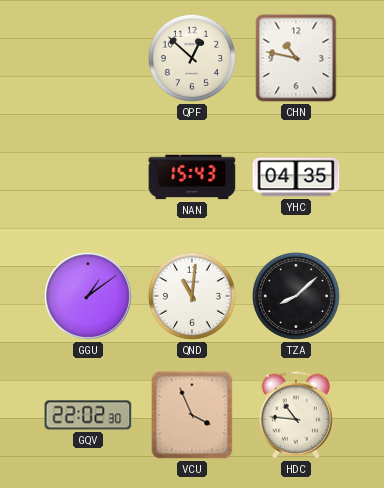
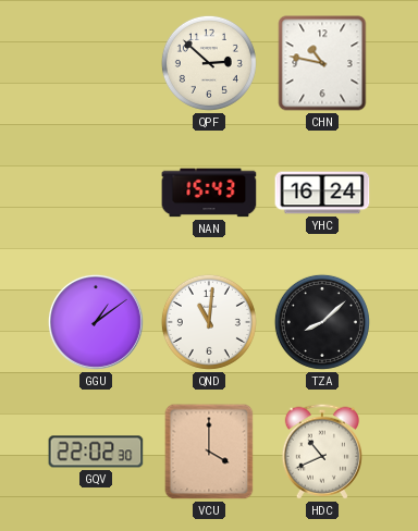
QPF: 12:52 -> 2:52
YHC: 04:35 -> 16:24
VCU: 3:56 -> 4:00
HDC: 10:46 -> 10:41
